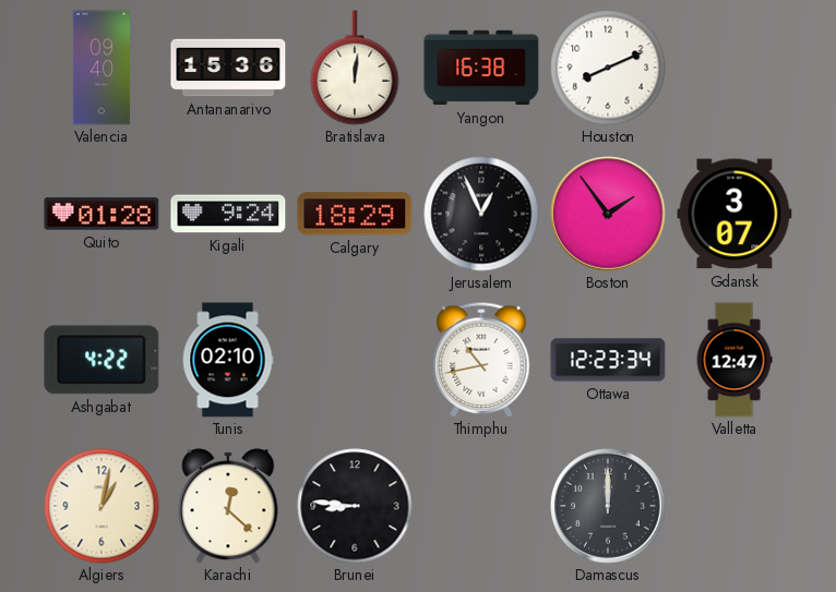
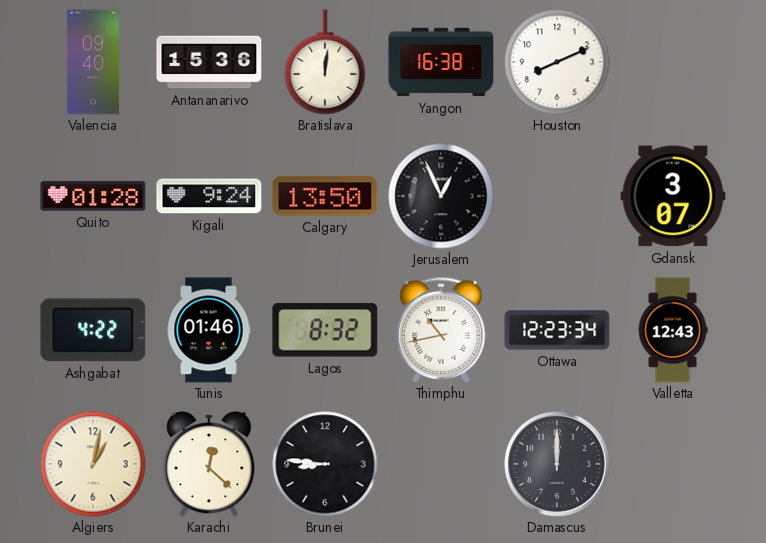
Calgary: 18:29 -> 13:50
Boston: 1:54 -> none
Tunis: 02:10 -> 01:46
Lagos: none -> 8:32
Valletta: 12:47 -> 12:43
